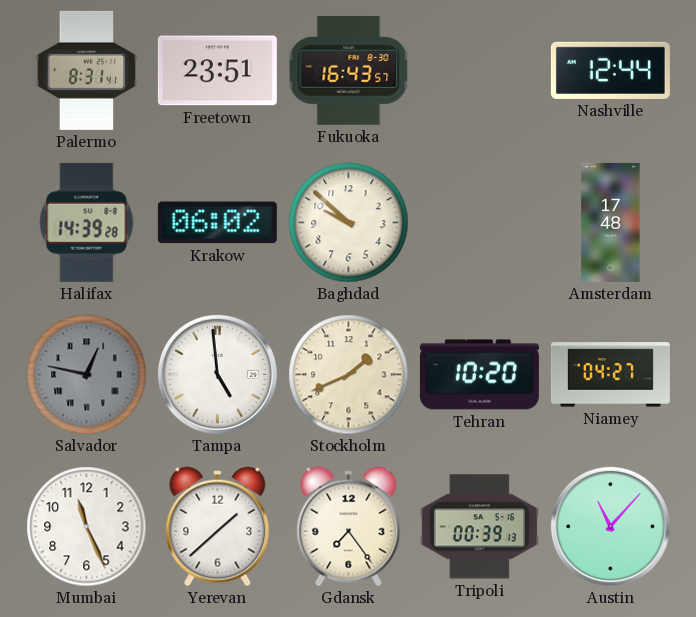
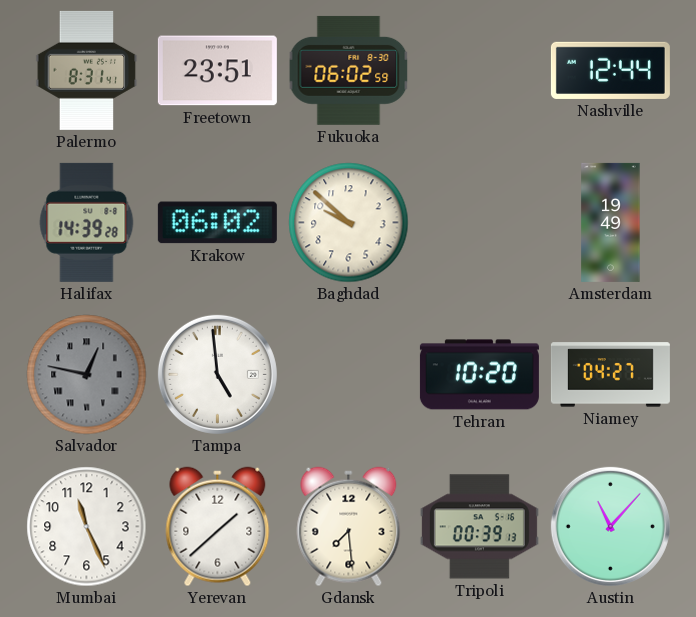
Fukuoka: 16:43 -> 06:02
Amsterdam: 17:48 -> 19:49
Stockholm: 1:41 -> none
Gdansk: 7:24 -> 7:29
